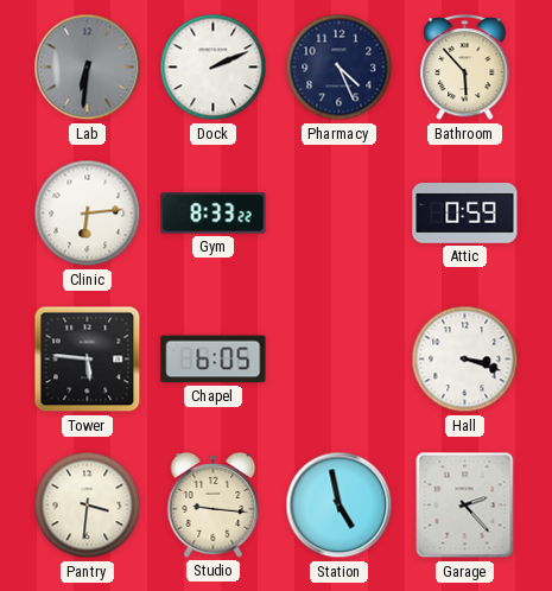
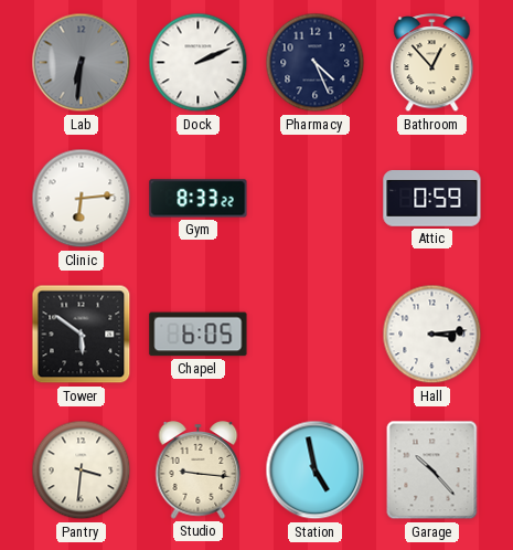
Bathroom: 5:53 -> 12:53
Tower: 5:46 -> 5:51
Hall: 3:18 -> 3:14
Garage: 2:23 -> 10:23
